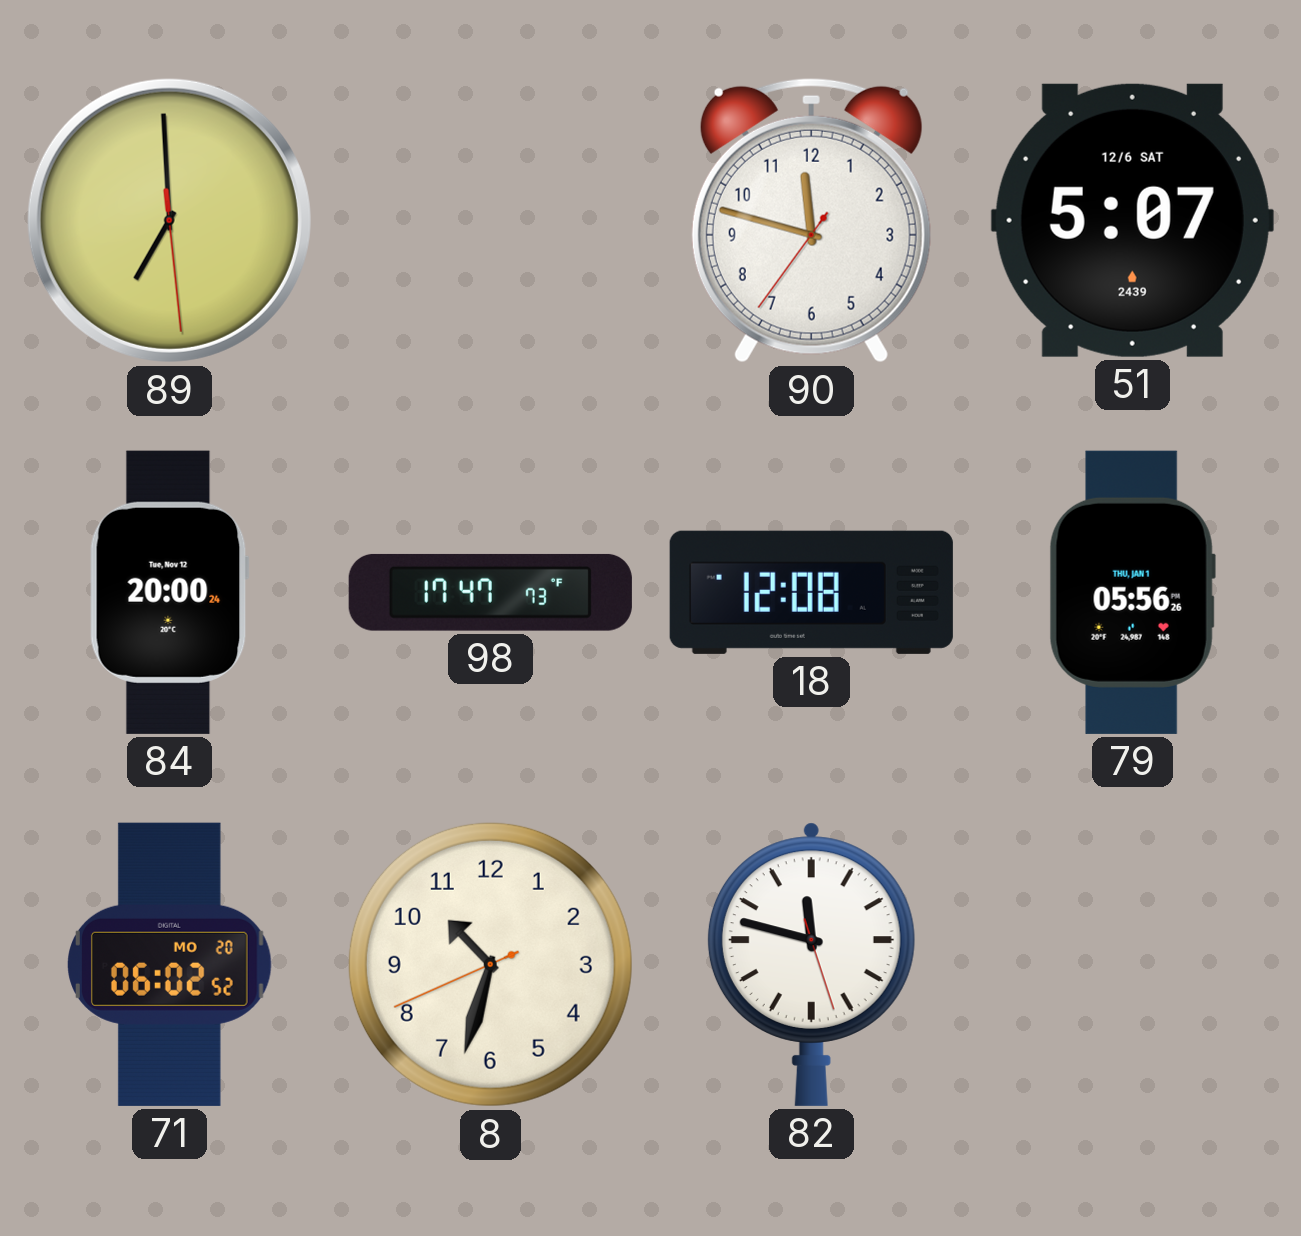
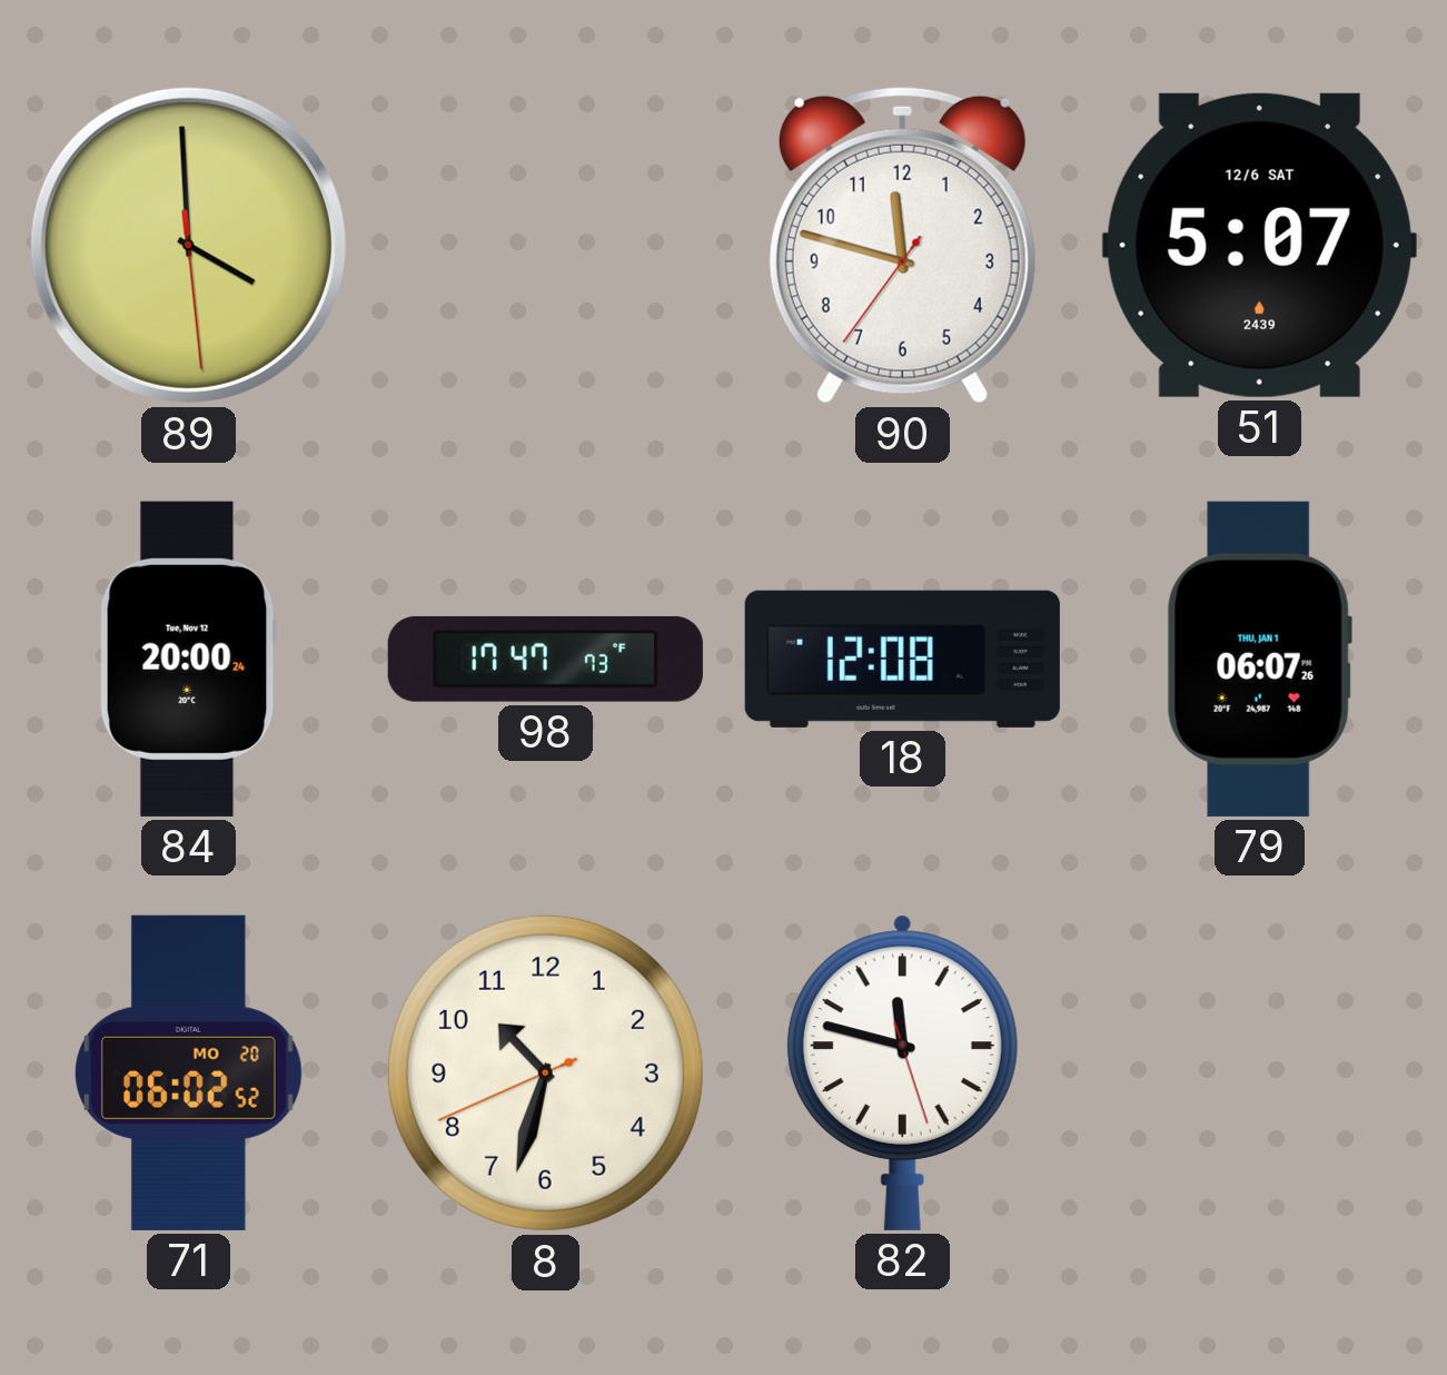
89: 6:59 -> 3:59
79: 05:56 -> 06:07
